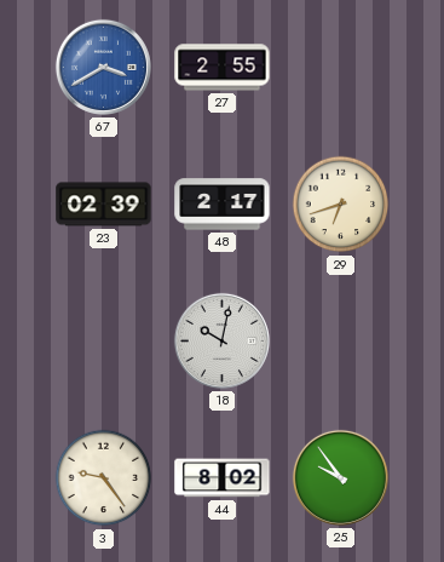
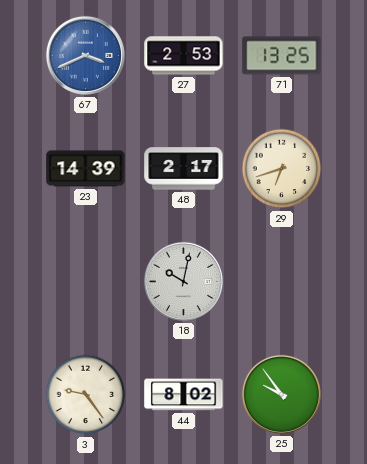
67: 3:40 -> 3:41
27: 2:55 -> 2:53
71: none -> 13:25
23: 02:39 -> 14:39
